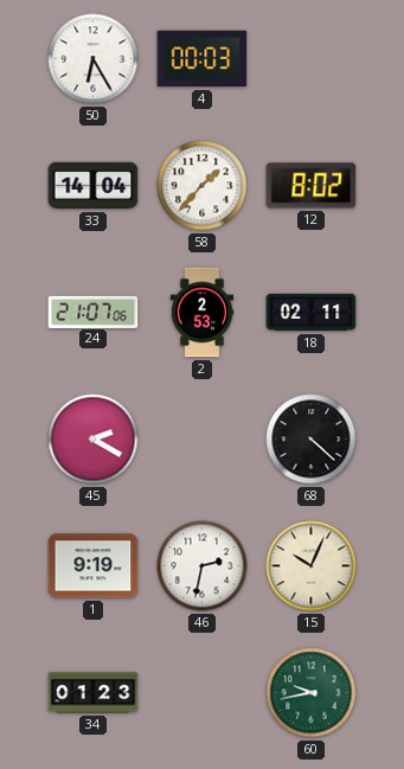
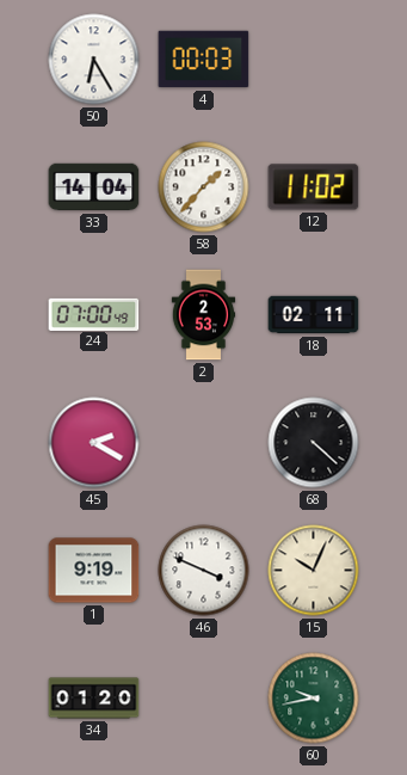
12: 8:02 -> 11:02
24: 21:07 -> 07:00
46: 2:32 -> 3:49
34: 01:23 -> 01:20
